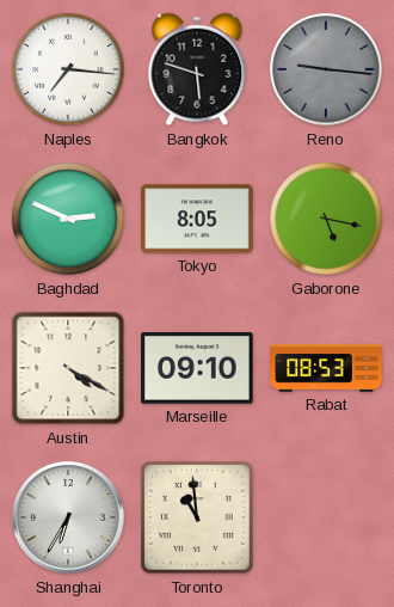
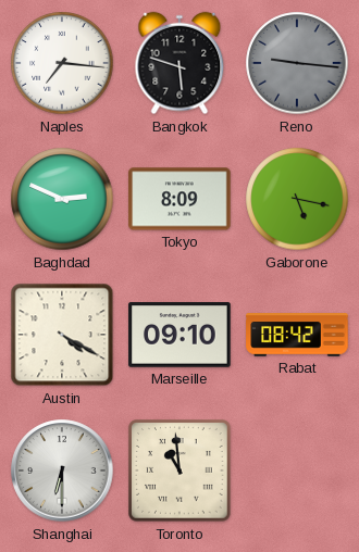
Tokyo: 8:05 -> 8:09
Rabat: 08:53 -> 08:42
Shanghai: 6:35 -> 6:30
